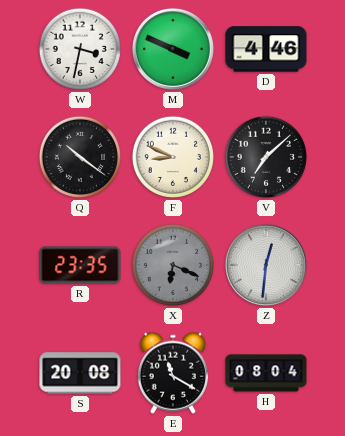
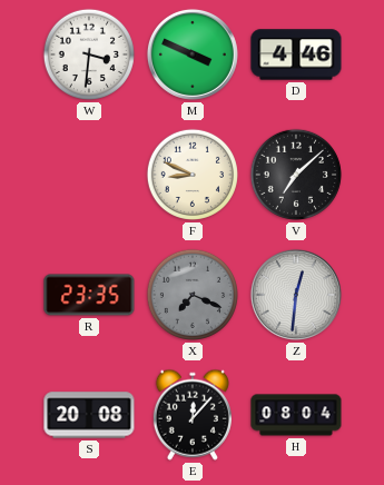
W: 3:32 -> 3:31
Q: 10:21 -> none
X: 6:19 -> 7:19
E: 11:20 -> 12:07
